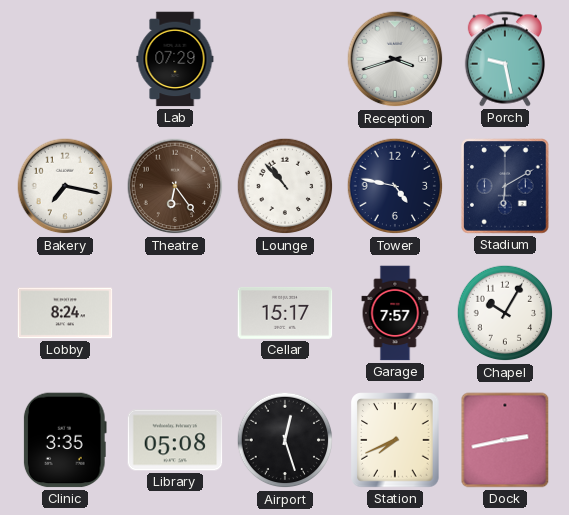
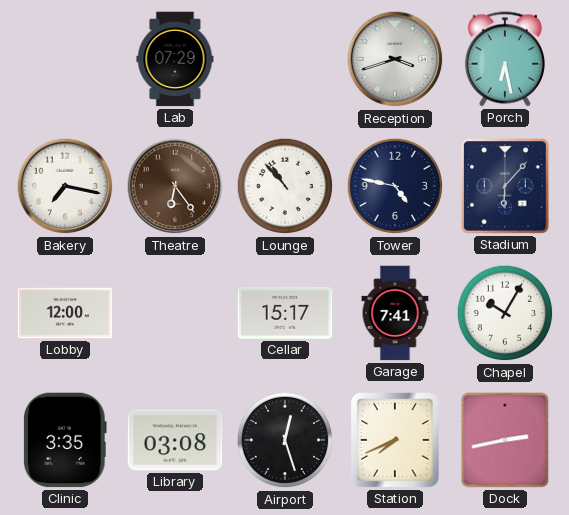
Porch: 9:28 -> 6:28
Stadium: 6:10 -> 6:07
Lobby: 8:24 -> 12:00
Garage: 7:57 -> 7:41
Library: 05:08 -> 03:08
